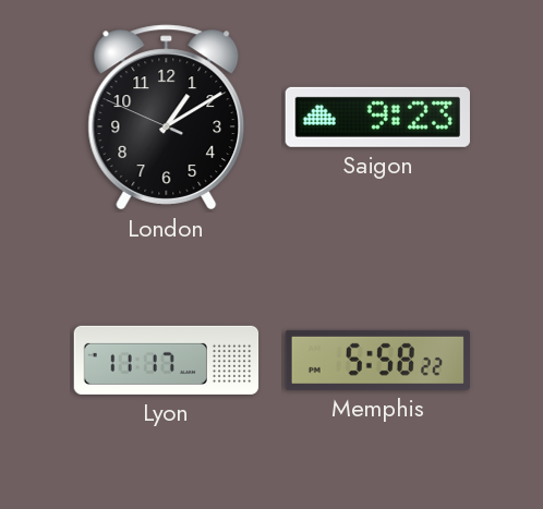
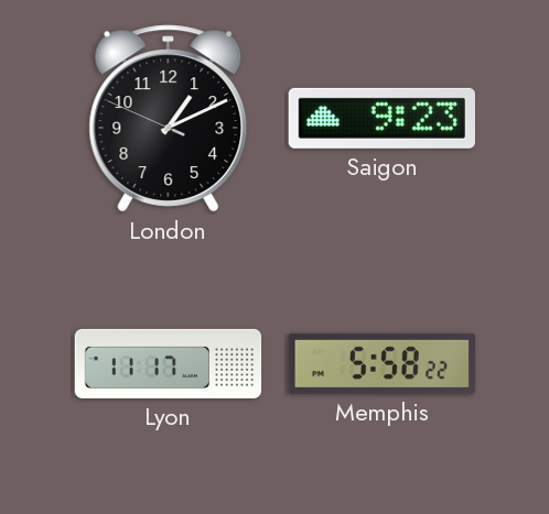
London: 1:09 -> 1:10
